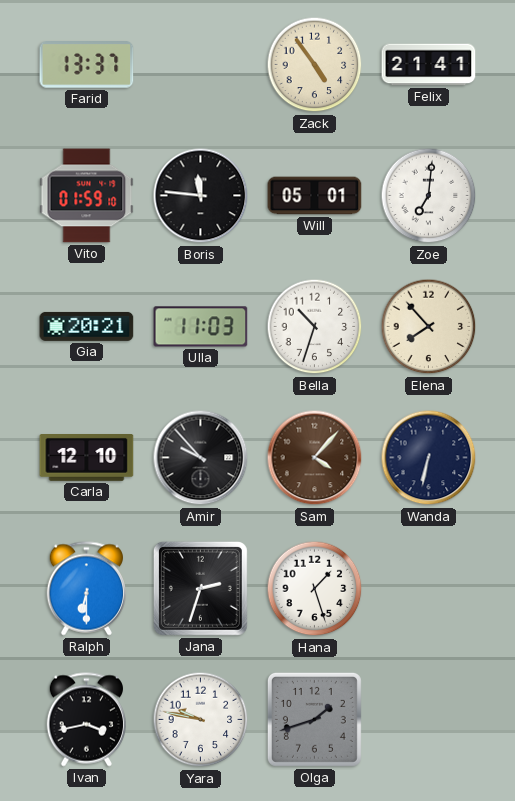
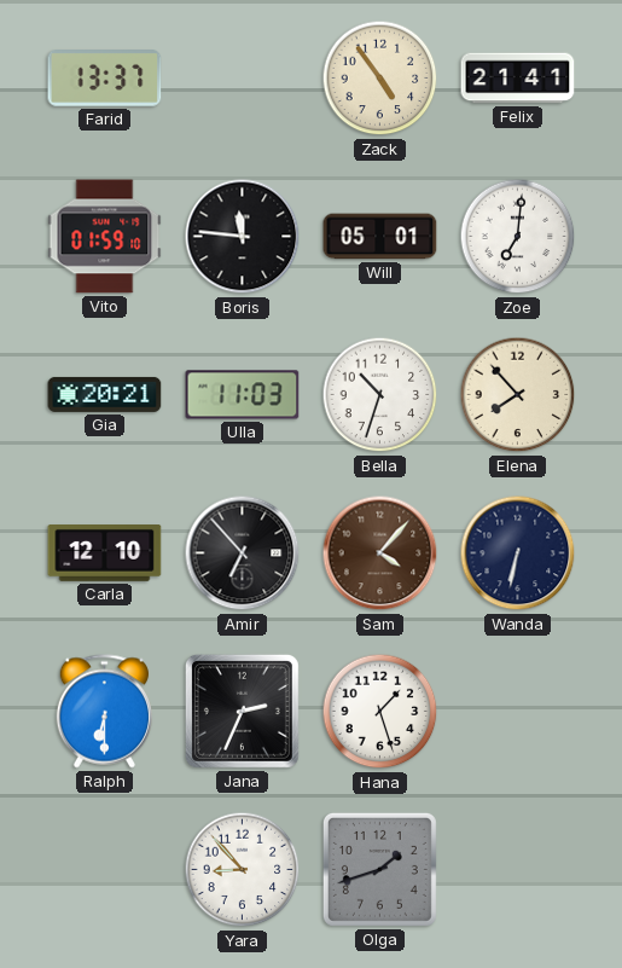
Amir: 9:53 -> 6:53
Jana: 2:33 -> 2:34
Ivan: 3:43 -> none
Yara: 9:47 -> 8:53
